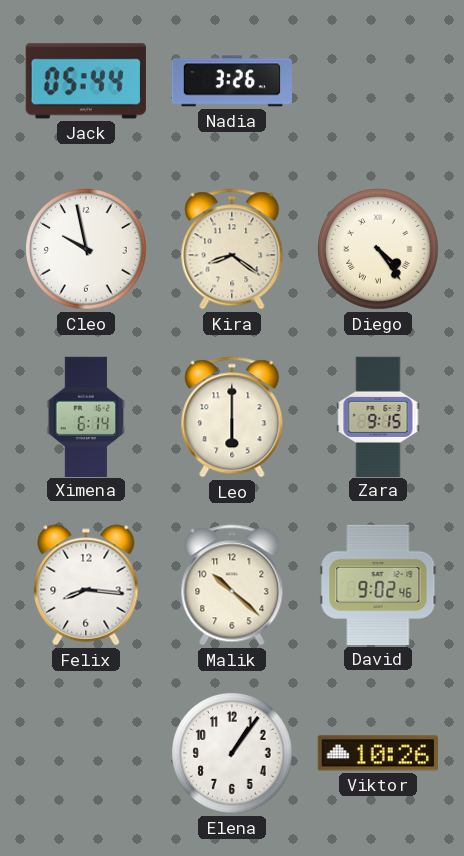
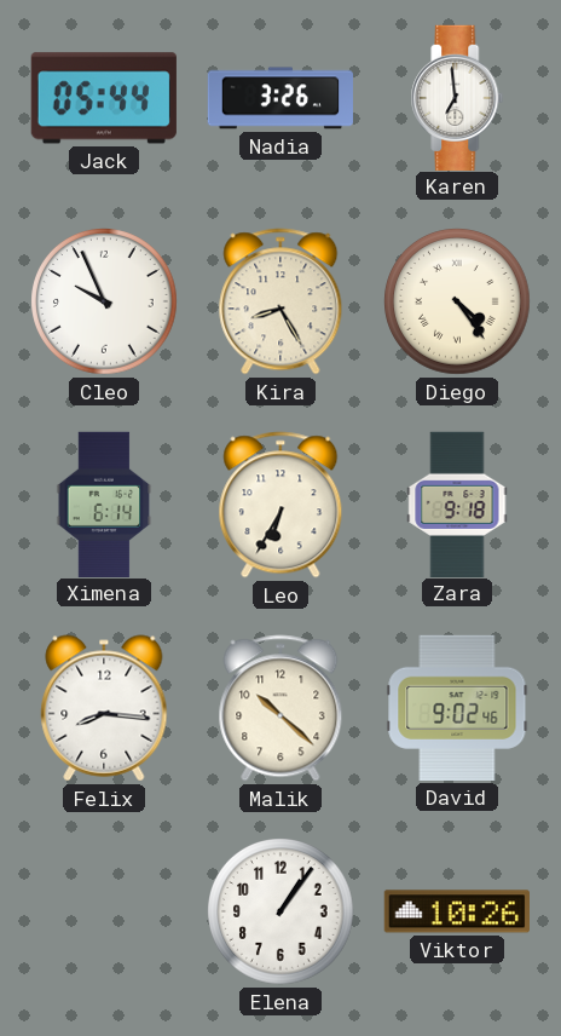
Karen: none -> 6:59
Cleo: 9:58 -> 9:56
Kira: 8:21 -> 8:25
Leo: 6:00 -> 6:35
Zara: 9:15 -> 9:18
